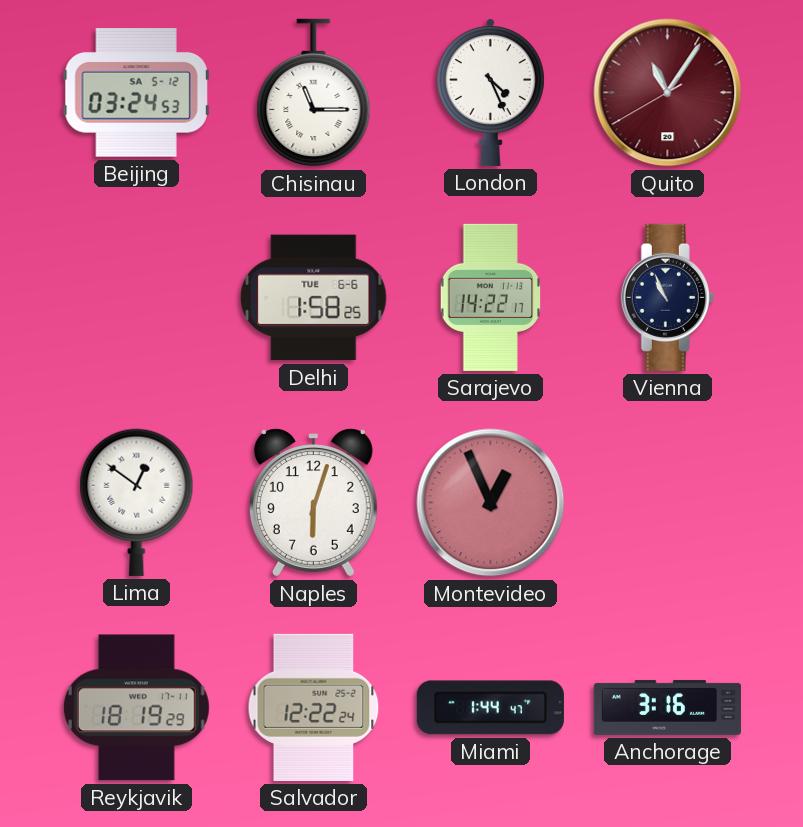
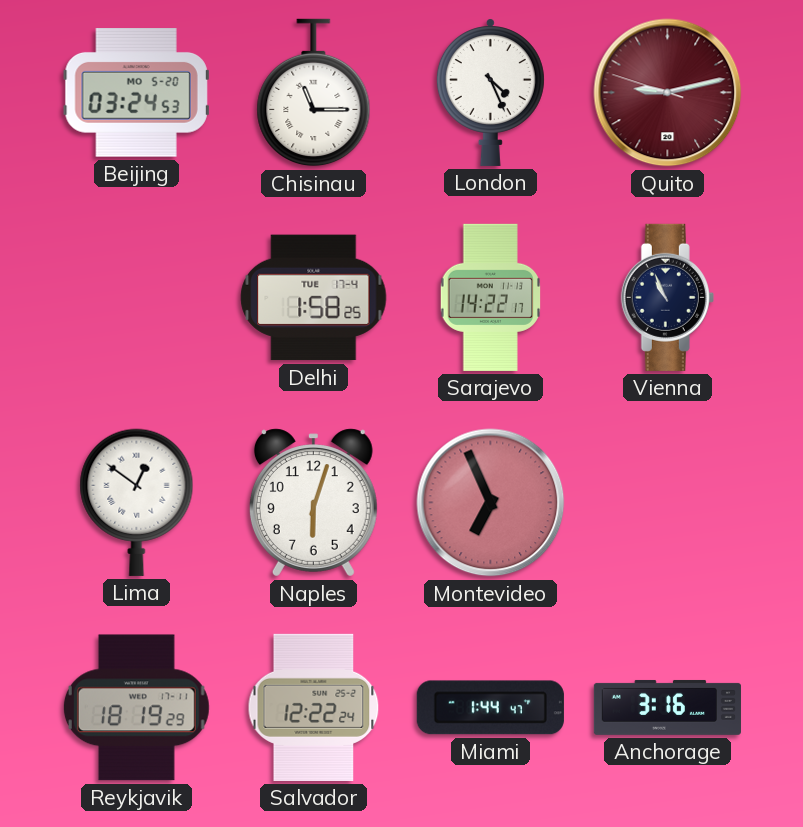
Beijing date: SA 5-12 -> MO 5-20
Quito: 11:05 -> 9:12
Delhi date: TUE 6-6 -> TUE 17-4
Montevideo: 12:56 -> 6:56
